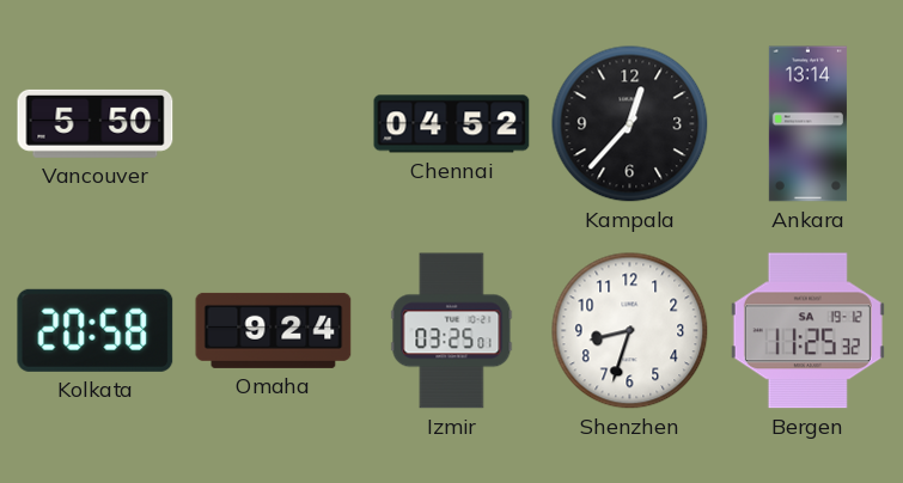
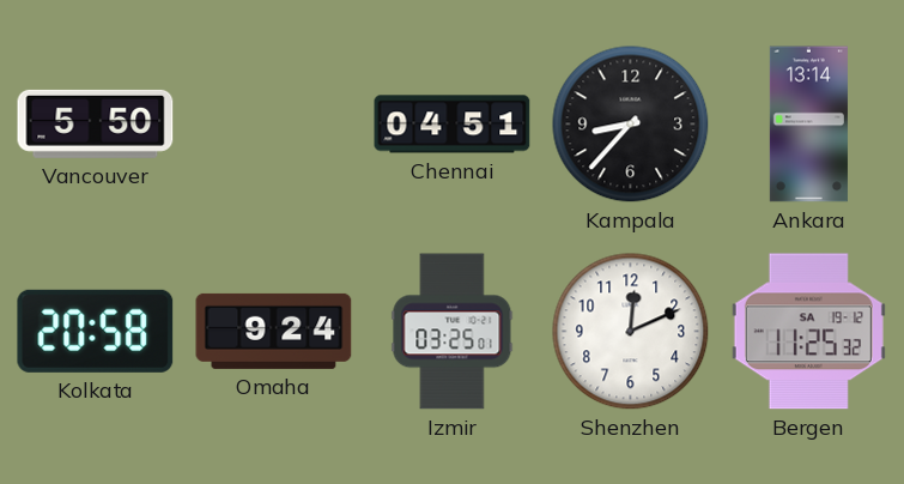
Chennai: 04:52 -> 04:51
Kampala: 12:37 -> 8:37
Shenzhen: 8:33 -> 12:11
